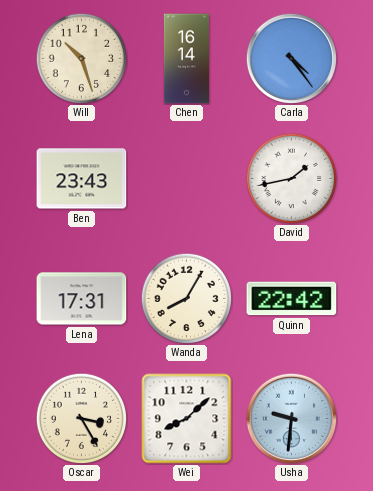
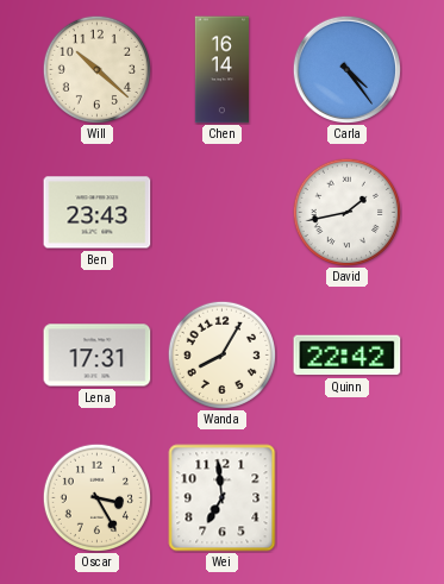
Will: 10:27 -> 10:22
Wei: 8:08 -> 6:59
Usha: 9:31 -> none
